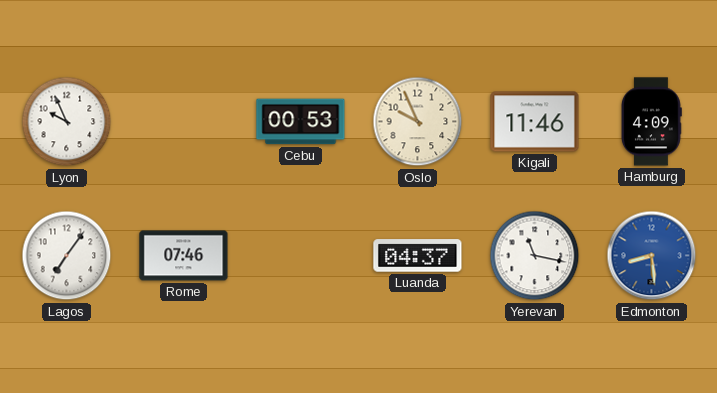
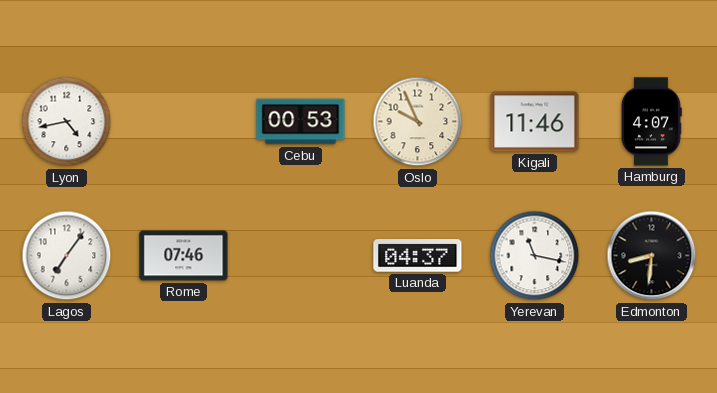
Lyon: 9:56 -> 4:43
Hamburg: 4:09 -> 4:07
Edmonton: 8:29 -> 8:31
Edmonton dial: blue -> black
